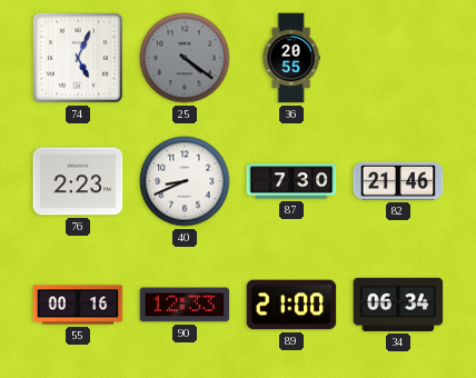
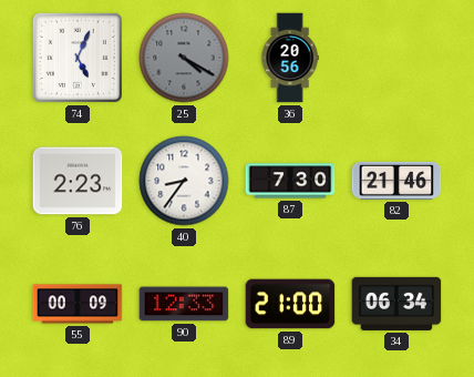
25: 4:21 -> 4:20
36: 20:55 -> 20:56
40: 8:41 -> 8:36
55: 00:16 -> 00:09
